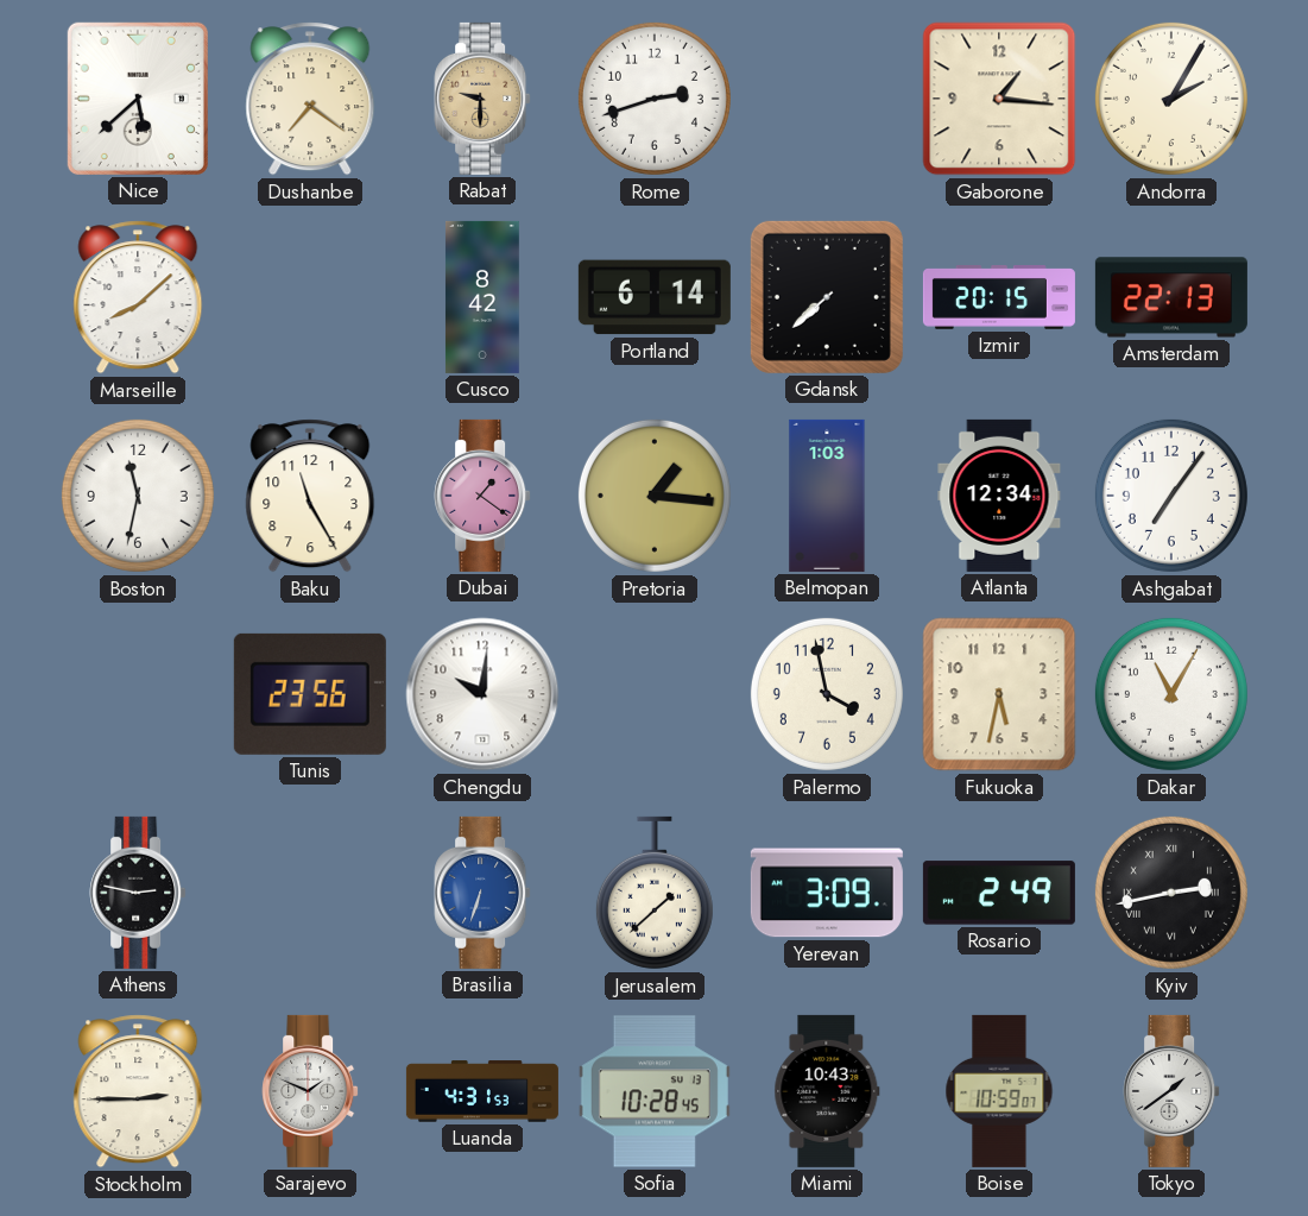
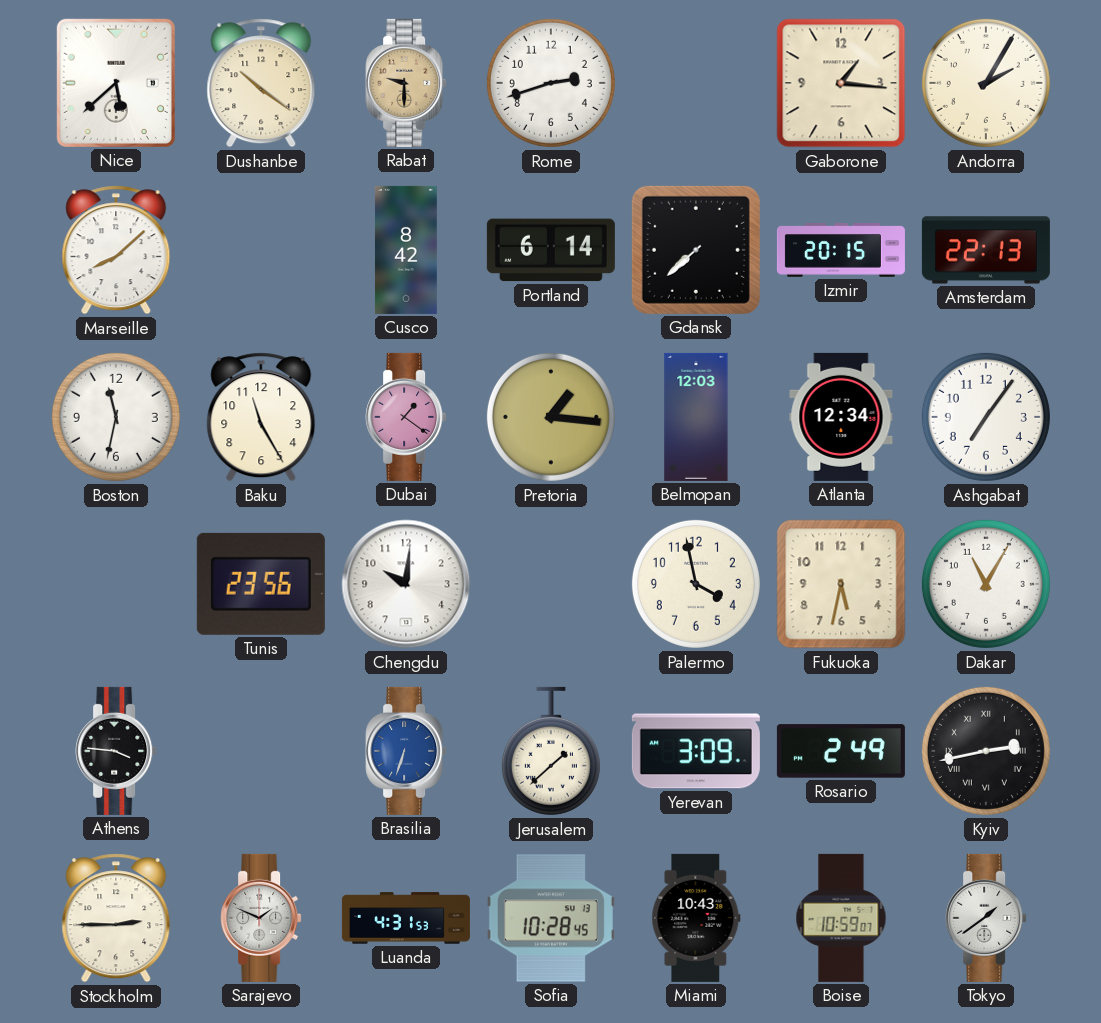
Dushanbe: 7:21 -> 10:21
Belmopan: 1:03 -> 12:03
Athens: 2:47 -> 3:46
